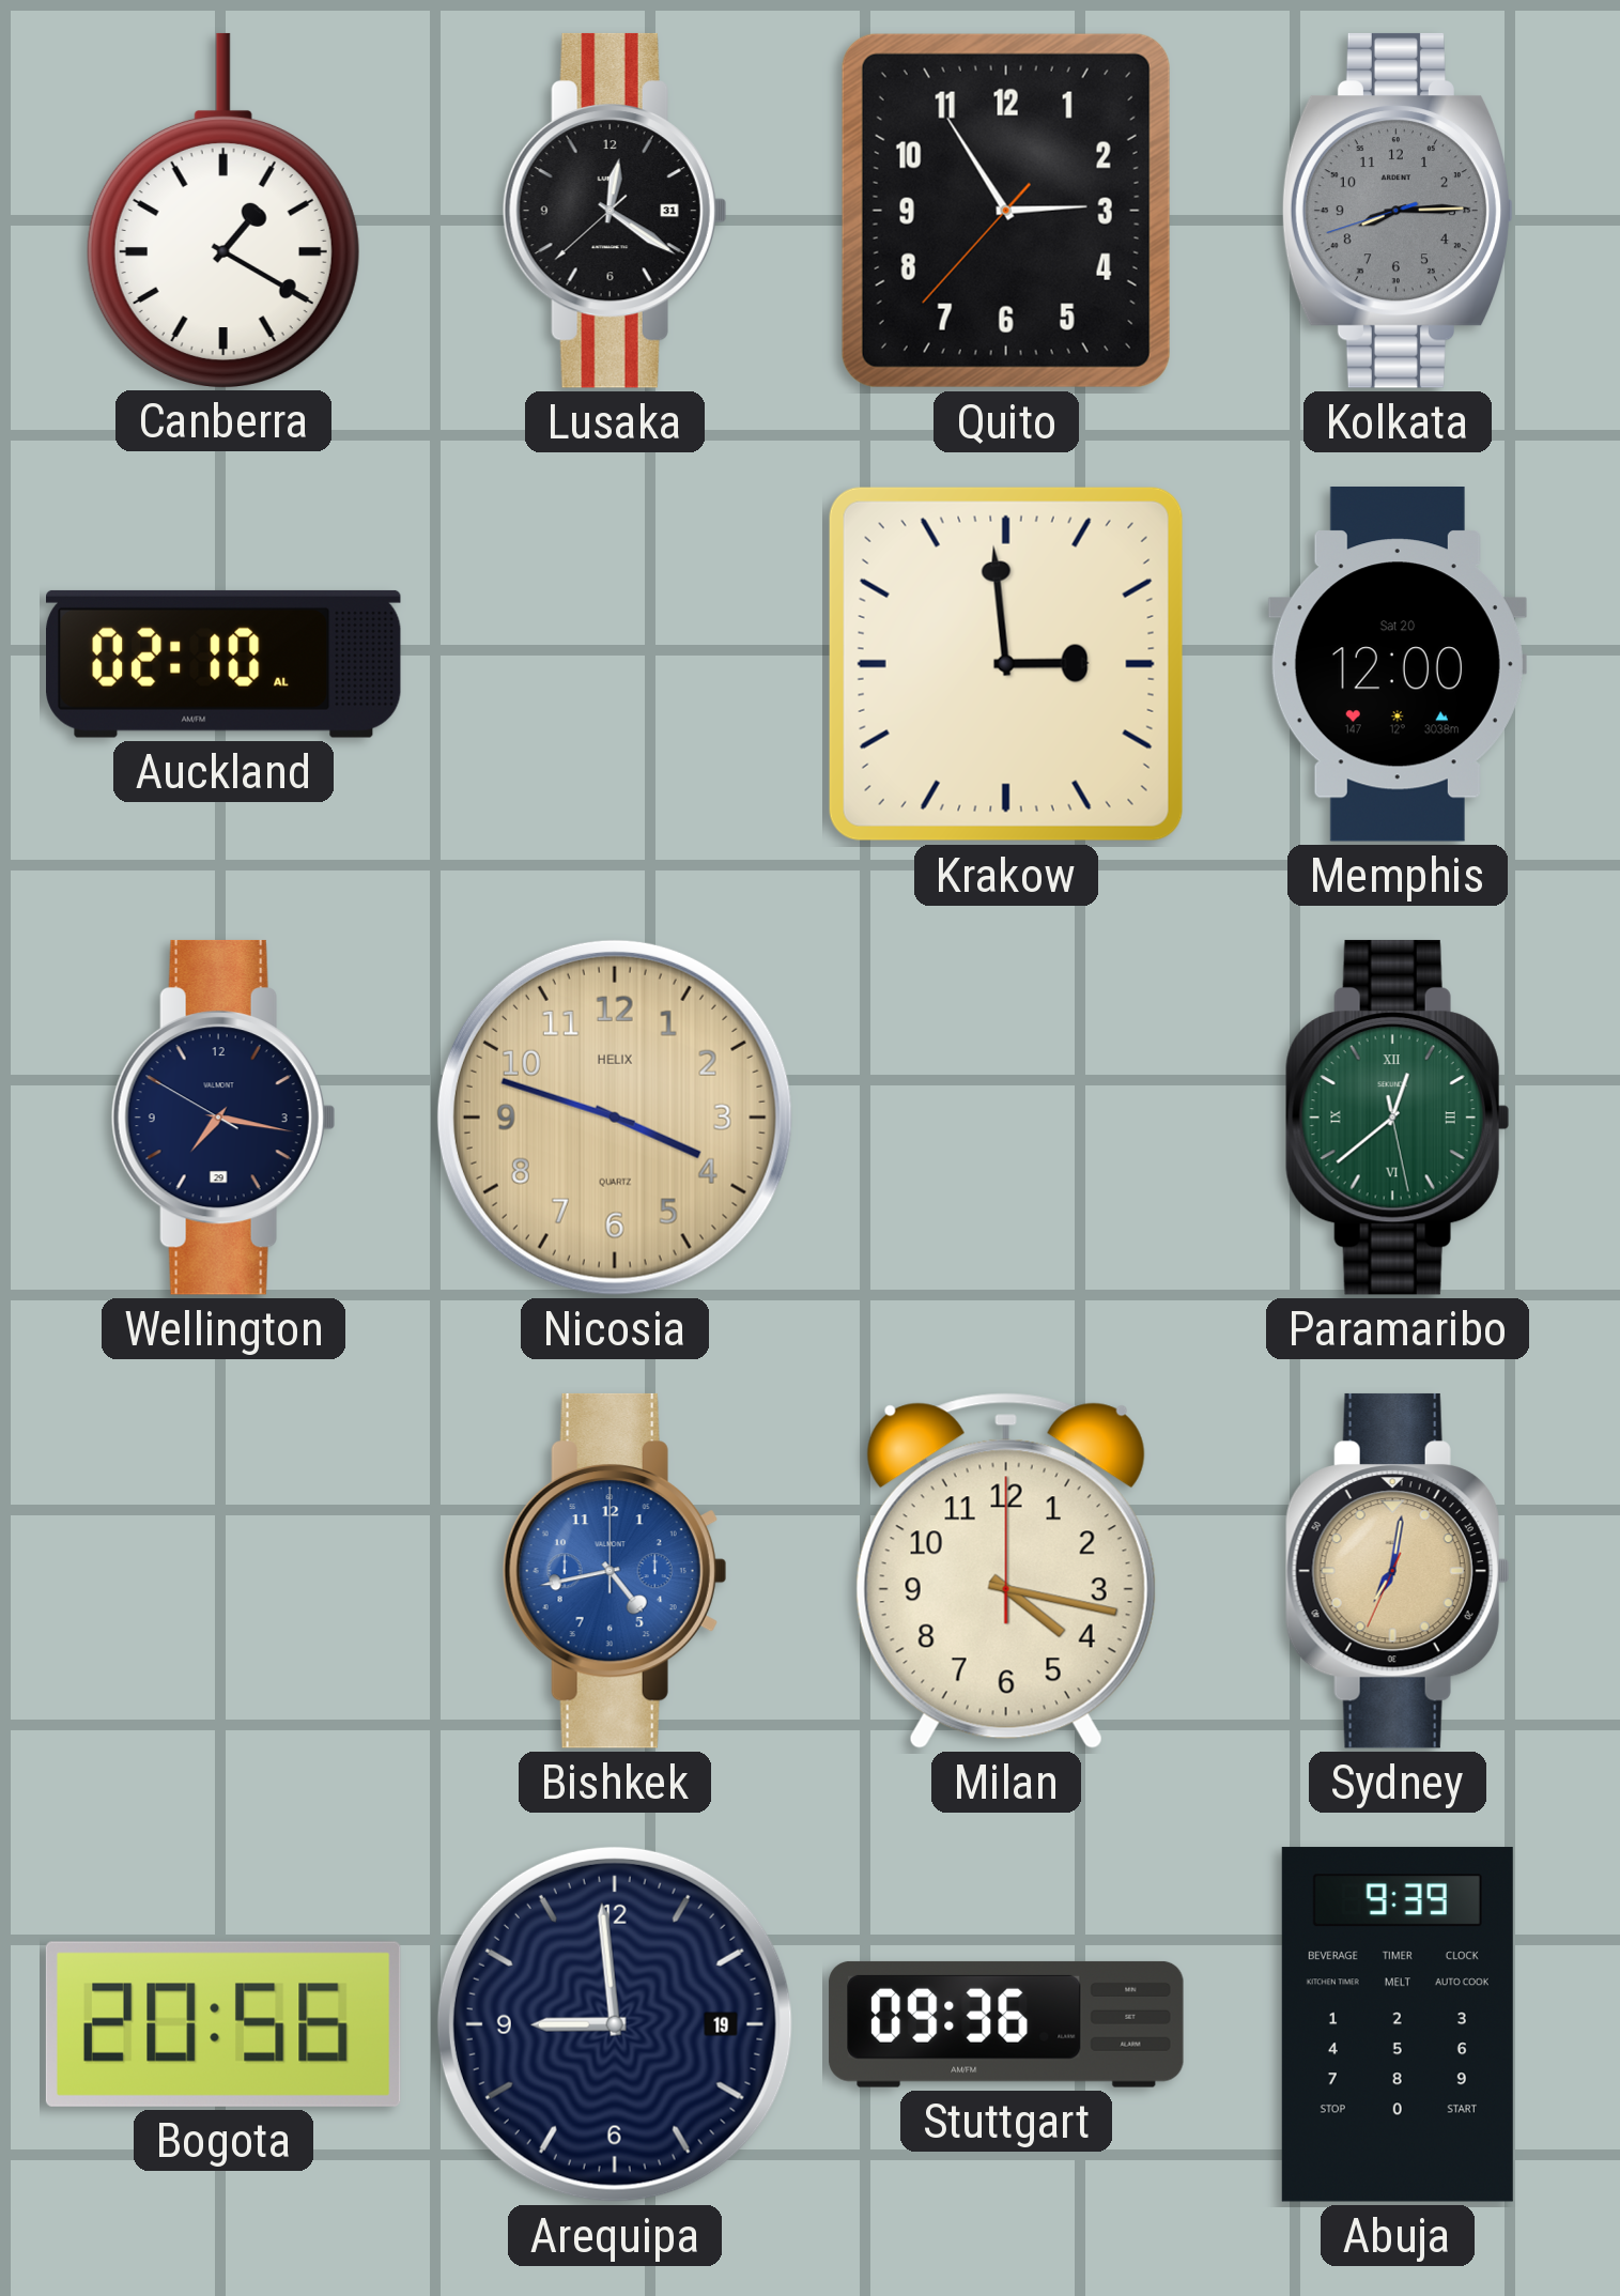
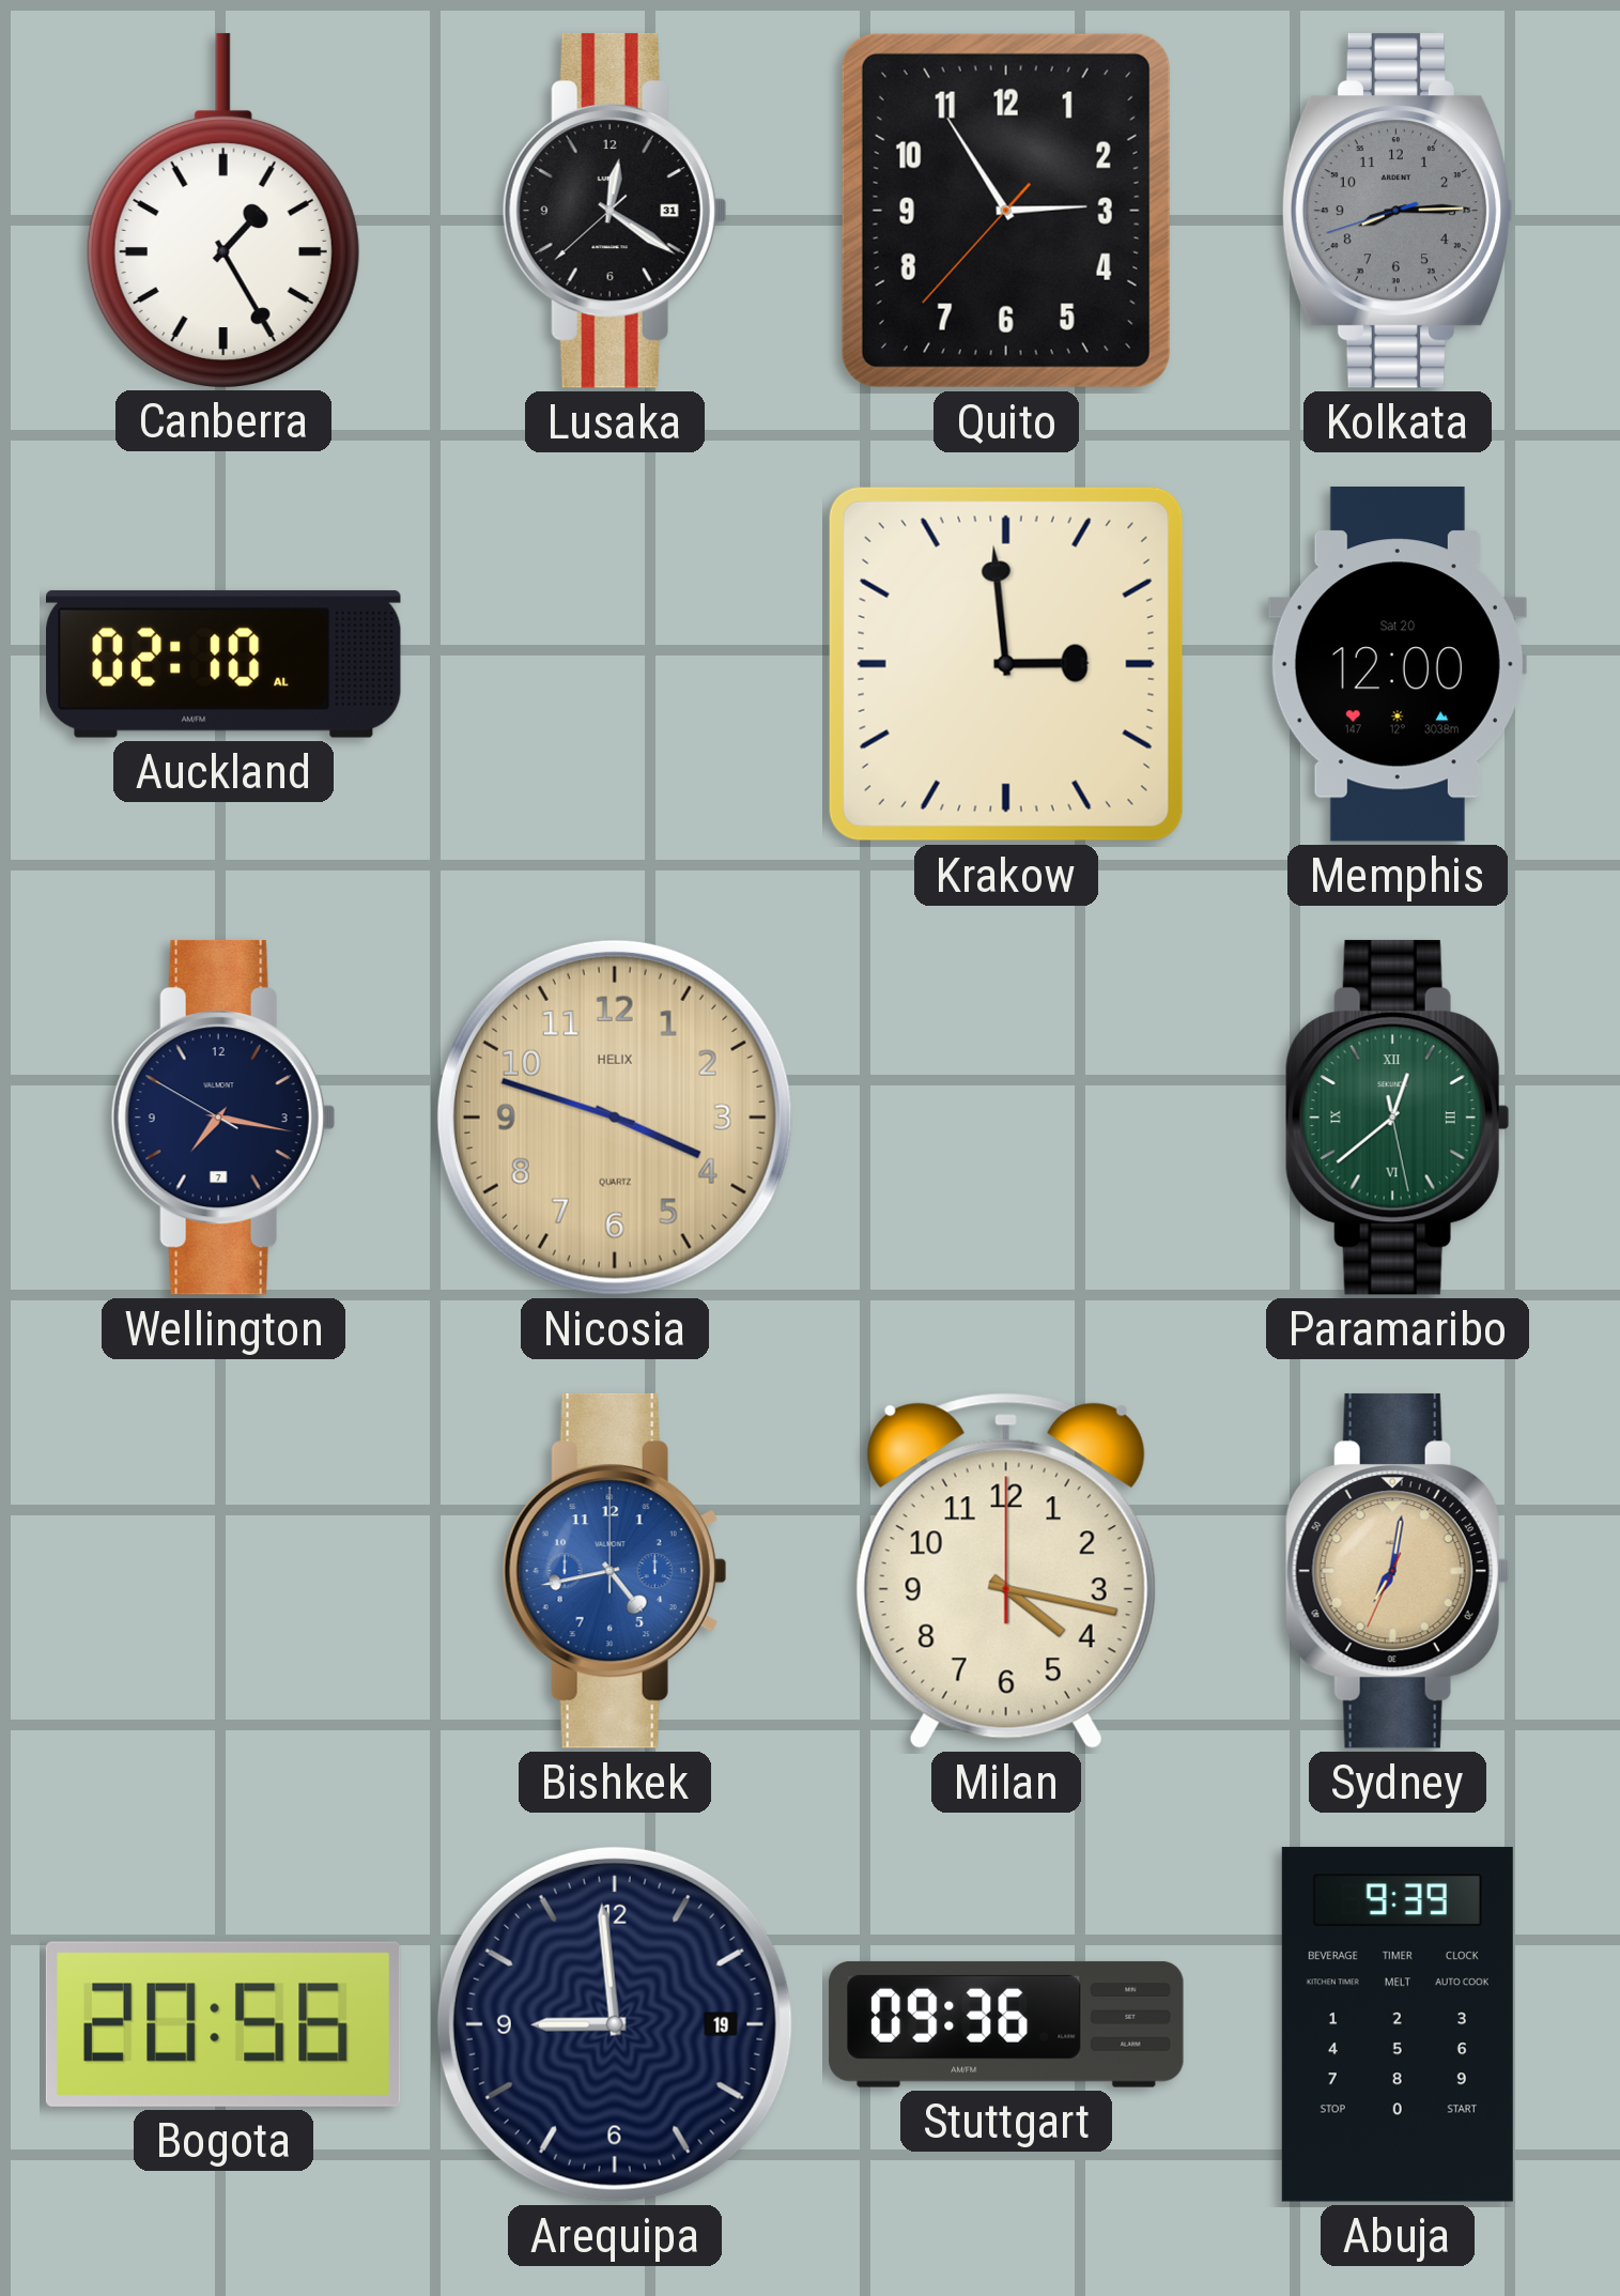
Canberra: 1:20 -> 1:25
Wellington date: 29 -> 7
